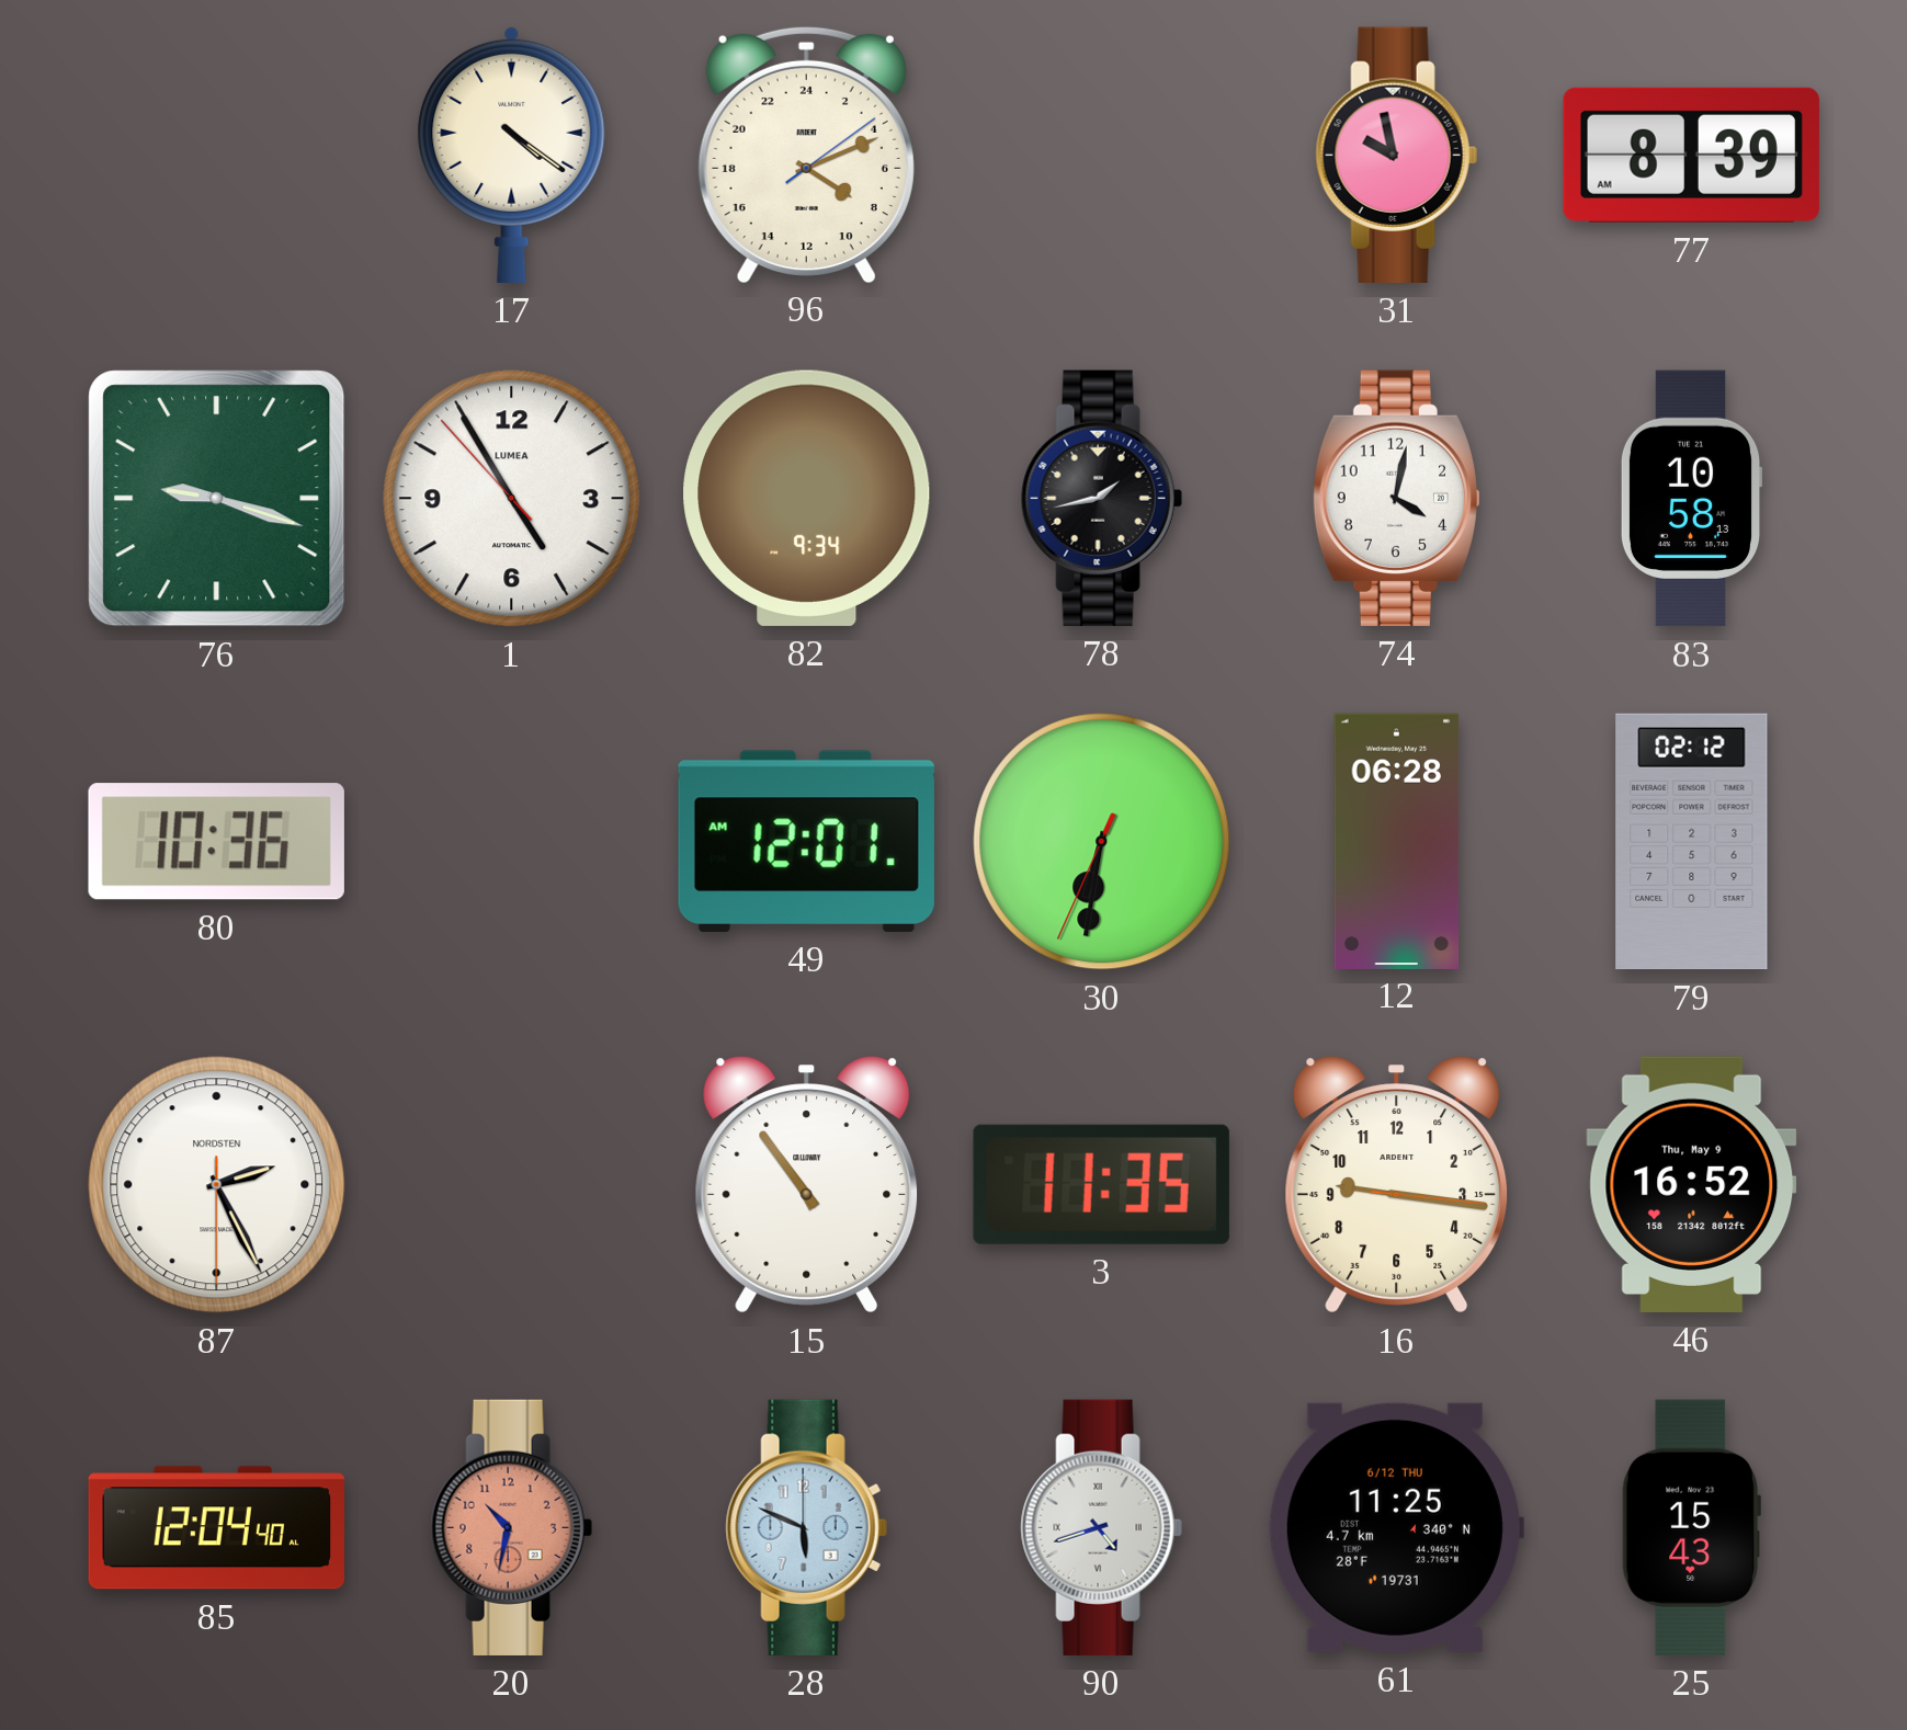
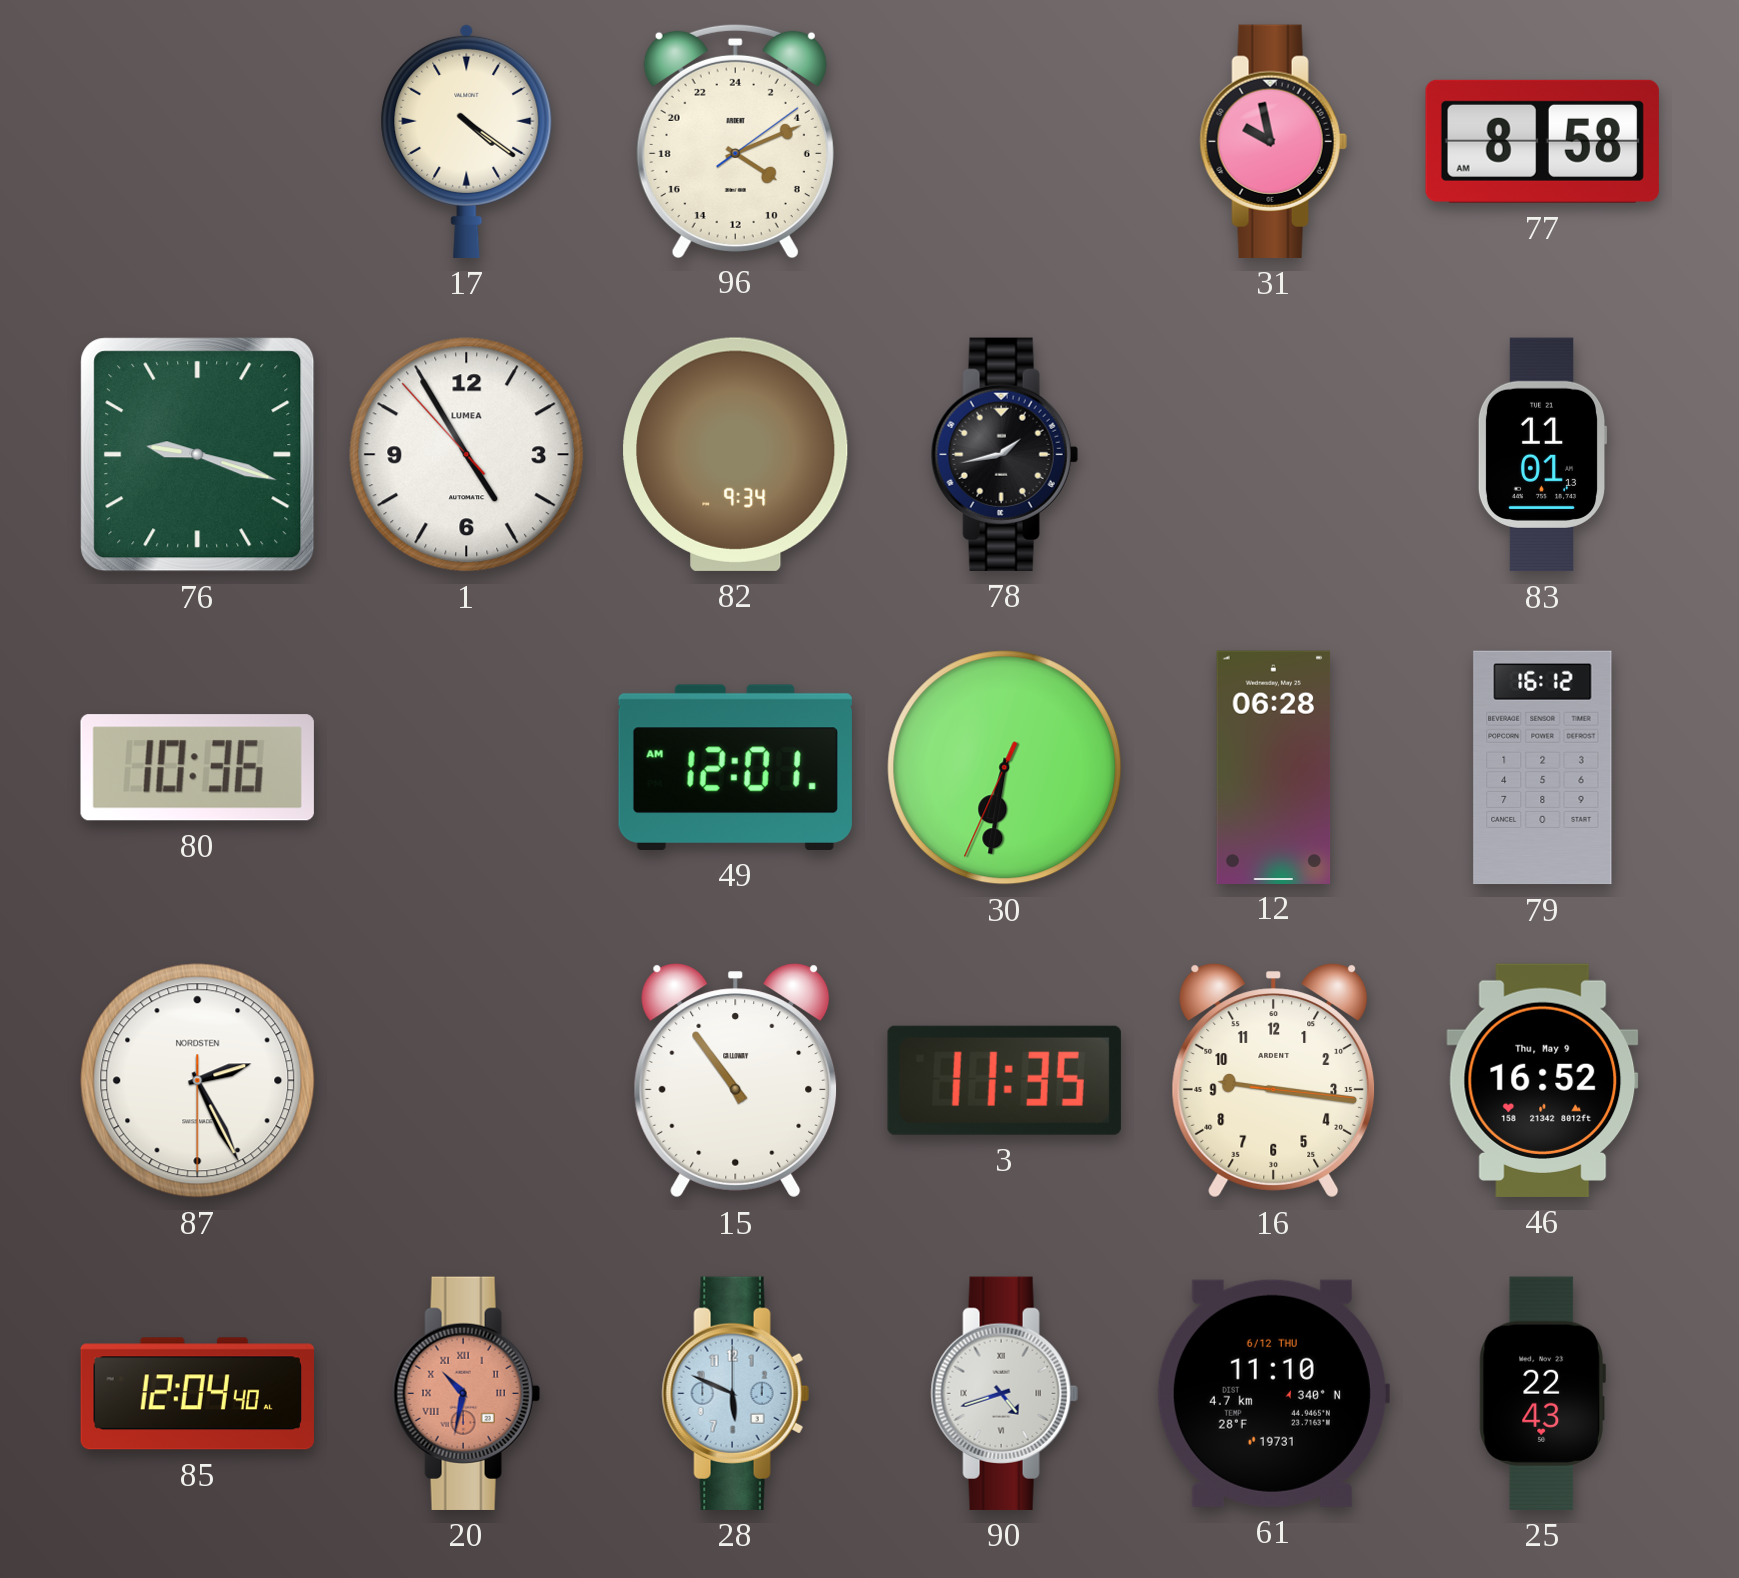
77: 8:39 -> 8:58
74: 4:02 -> none
83: 10:58 -> 11:01
79: 02:12 -> 16:12
20 numerals: Arabic -> Roman
61: 11:25 -> 11:10
25: 15:43 -> 22:43
